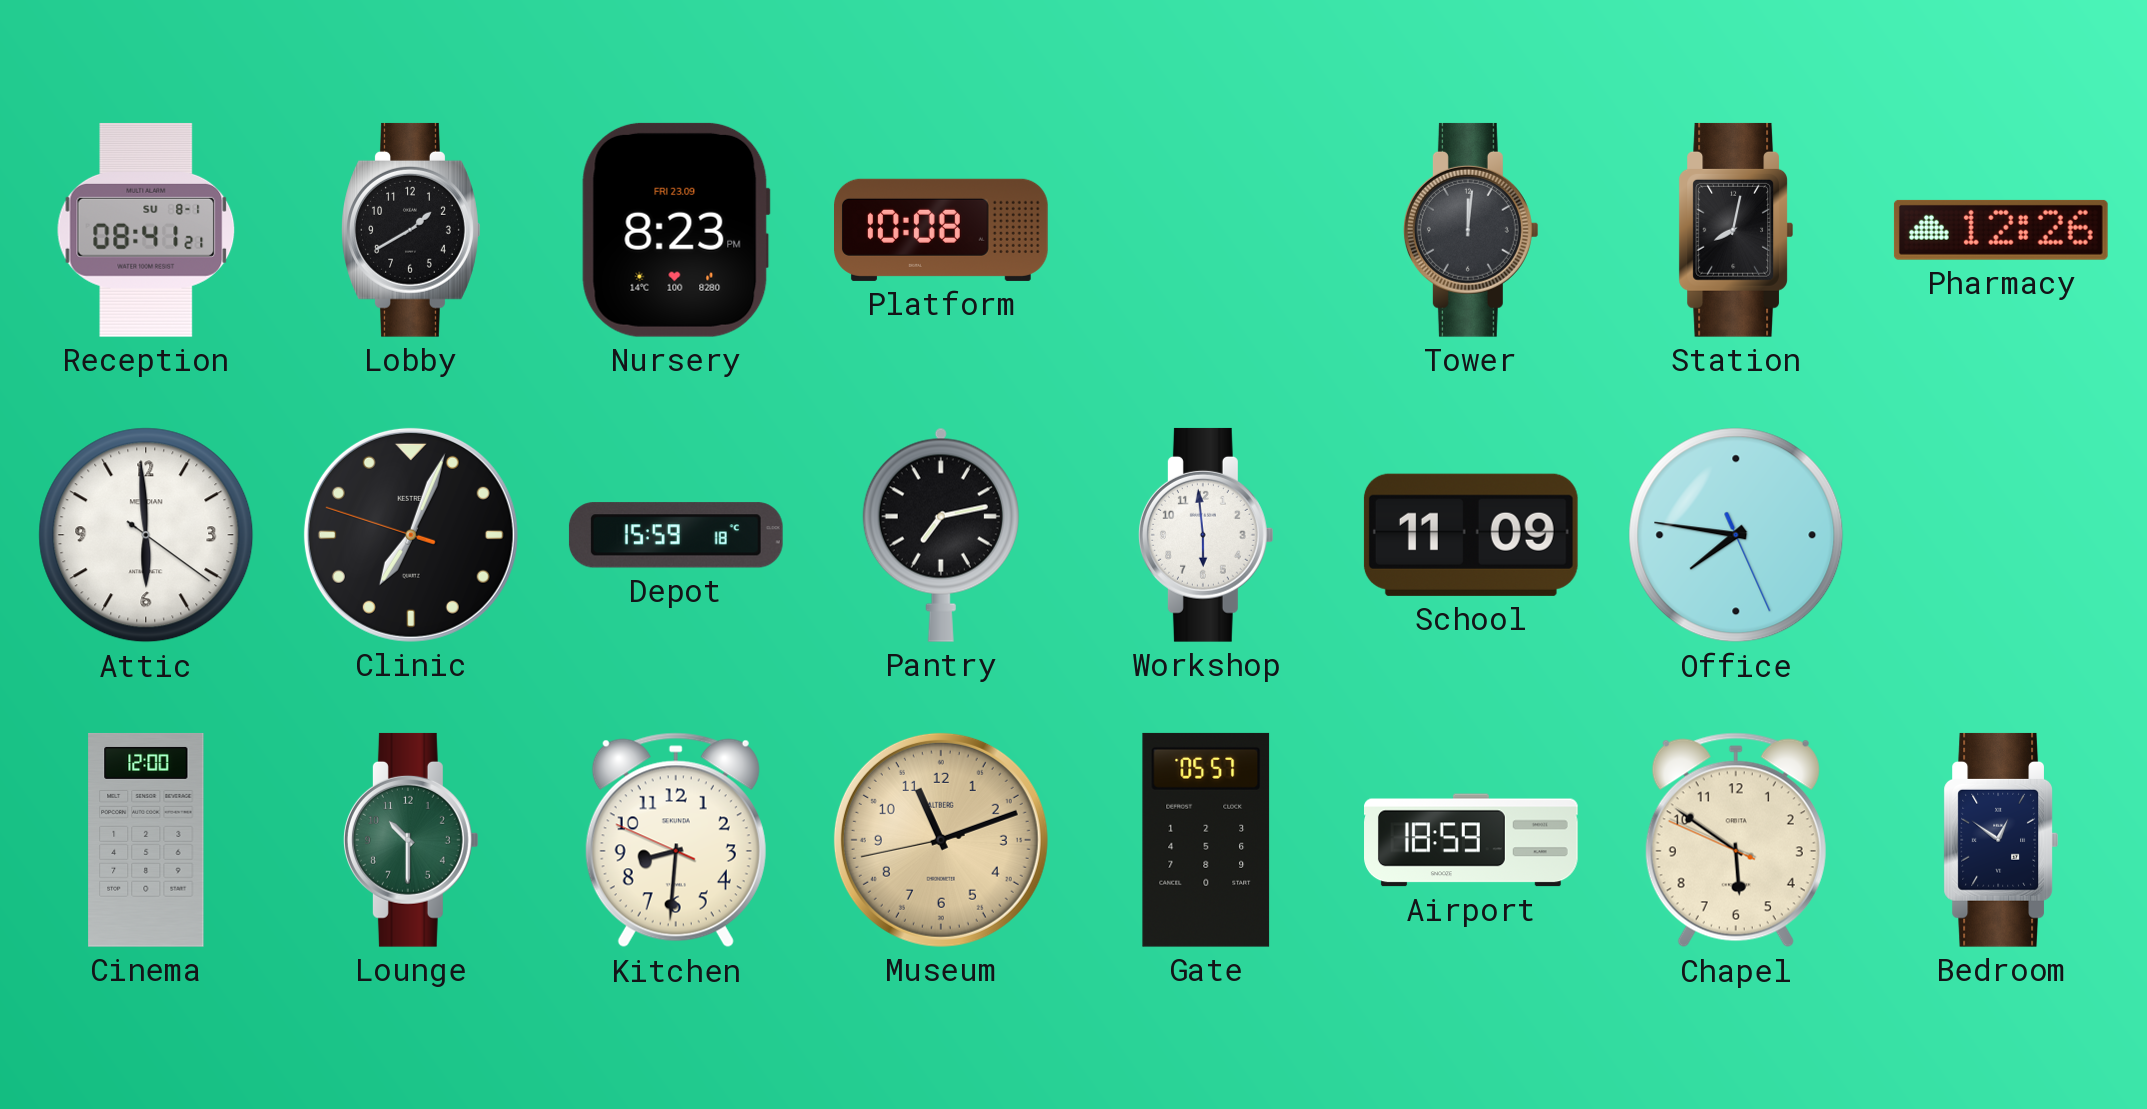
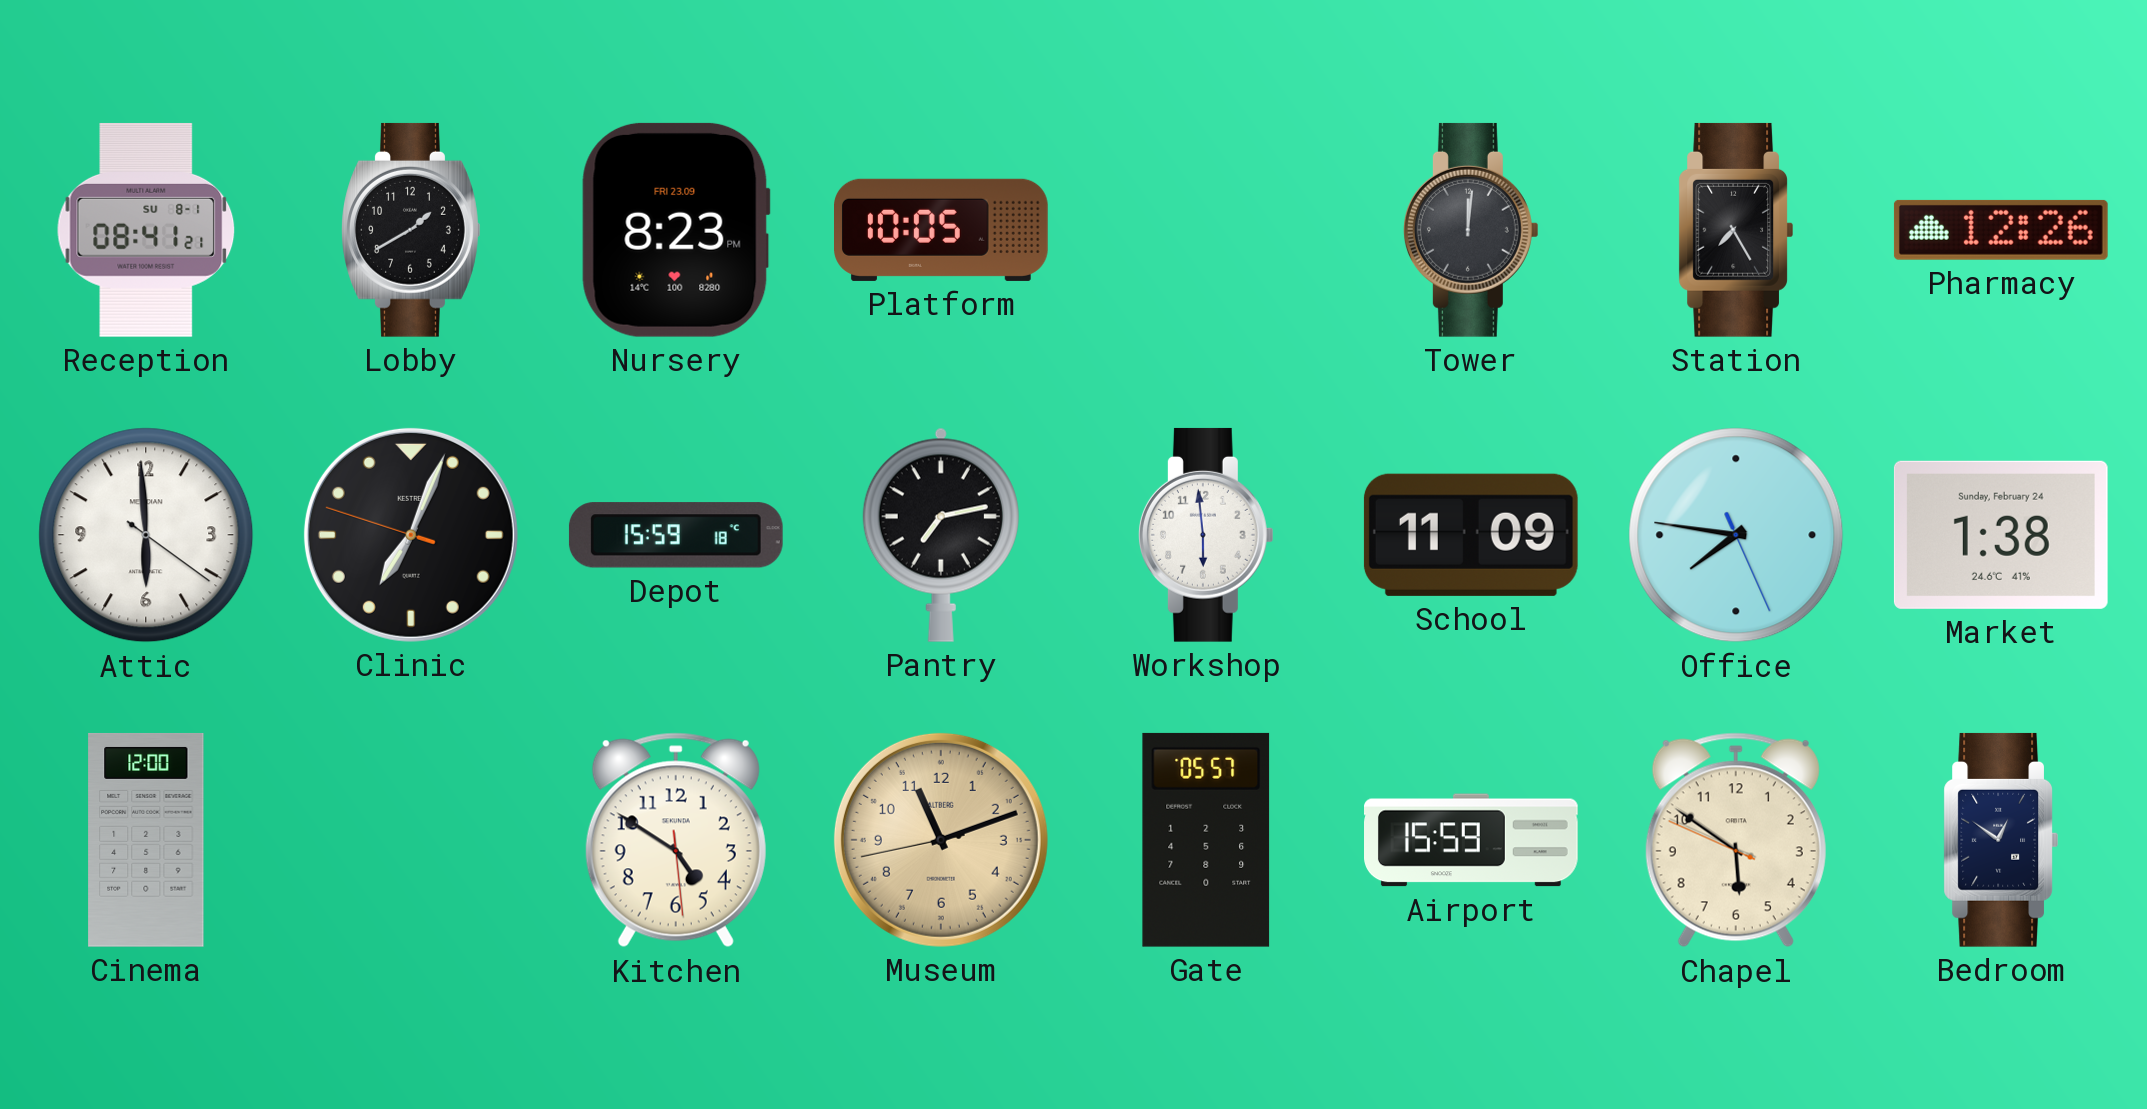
Platform: 10:08 -> 10:05
Station: 8:02 -> 7:25
Market: none -> 1:38
Lounge: 10:30 -> none
Kitchen: 8:30 -> 4:50
Airport: 18:59 -> 15:59
